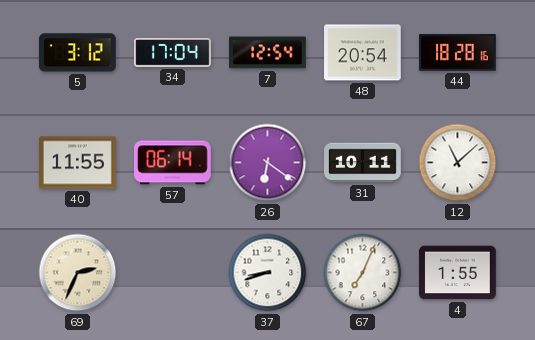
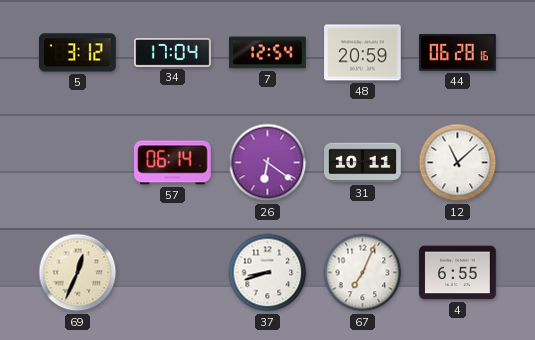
48: 20:54 -> 20:59
44: 18:28 -> 06:28
40: 11:55 -> none
69: 2:34 -> 12:34
4: 1:55 -> 6:55
